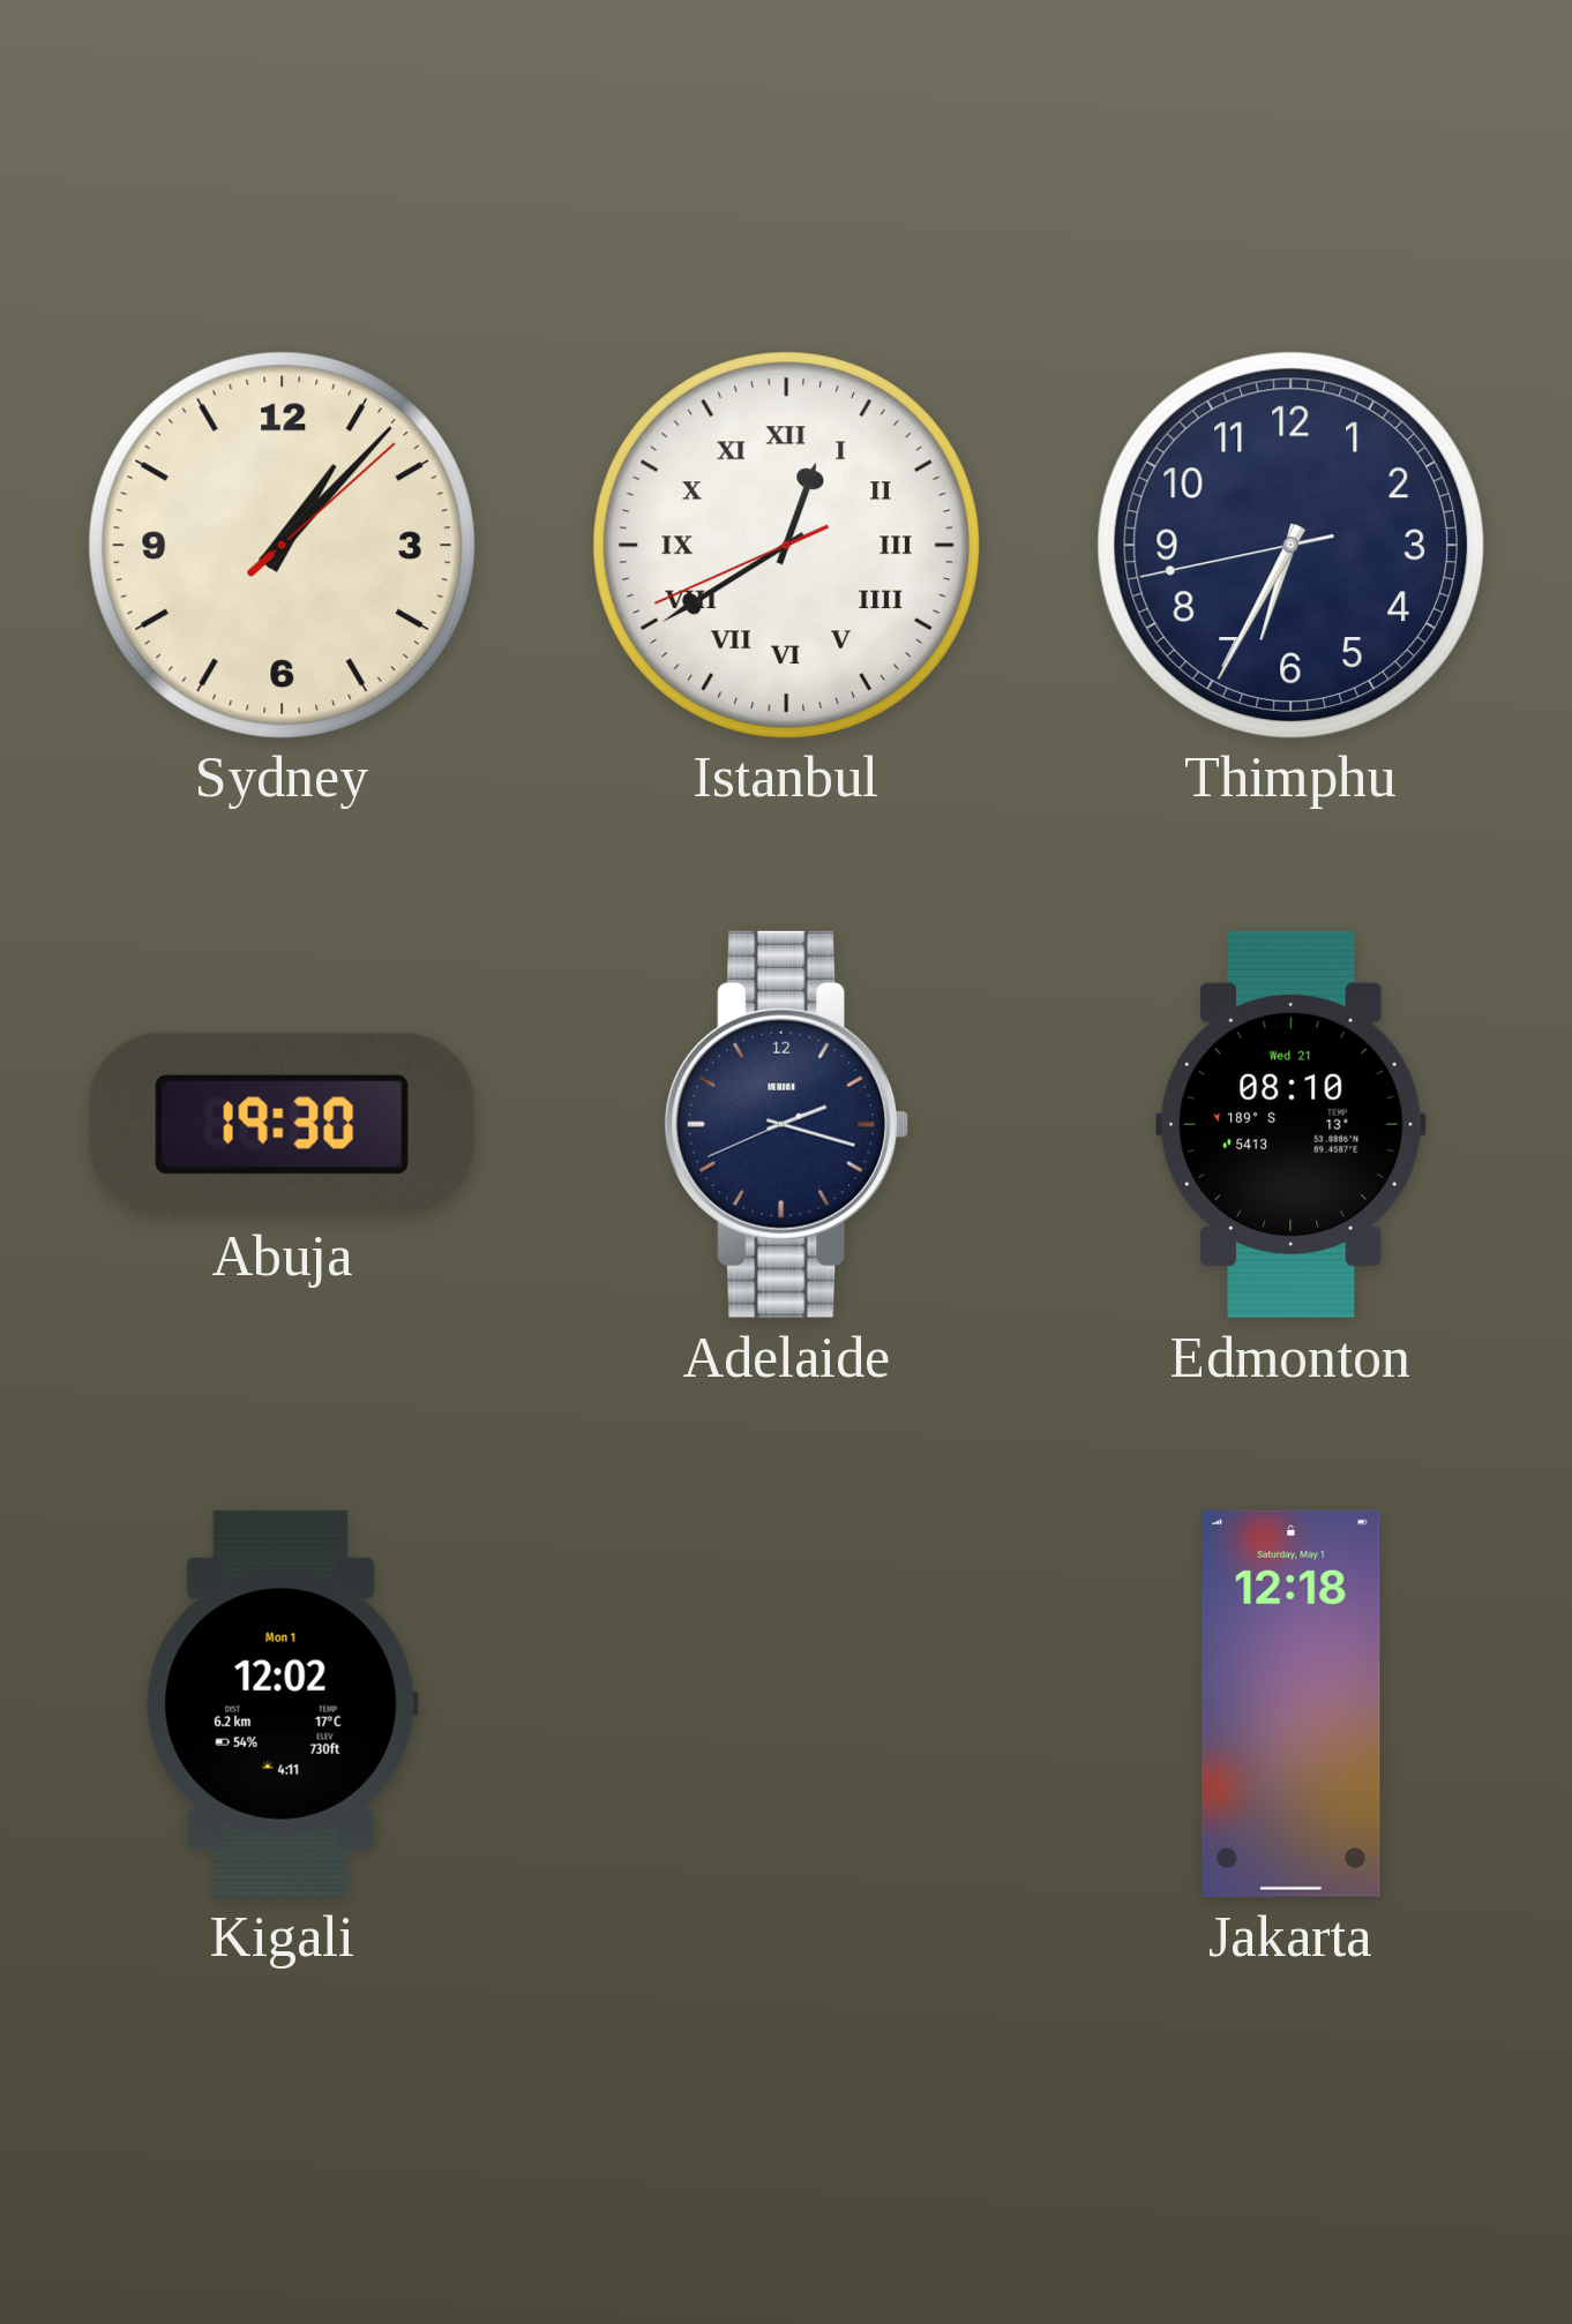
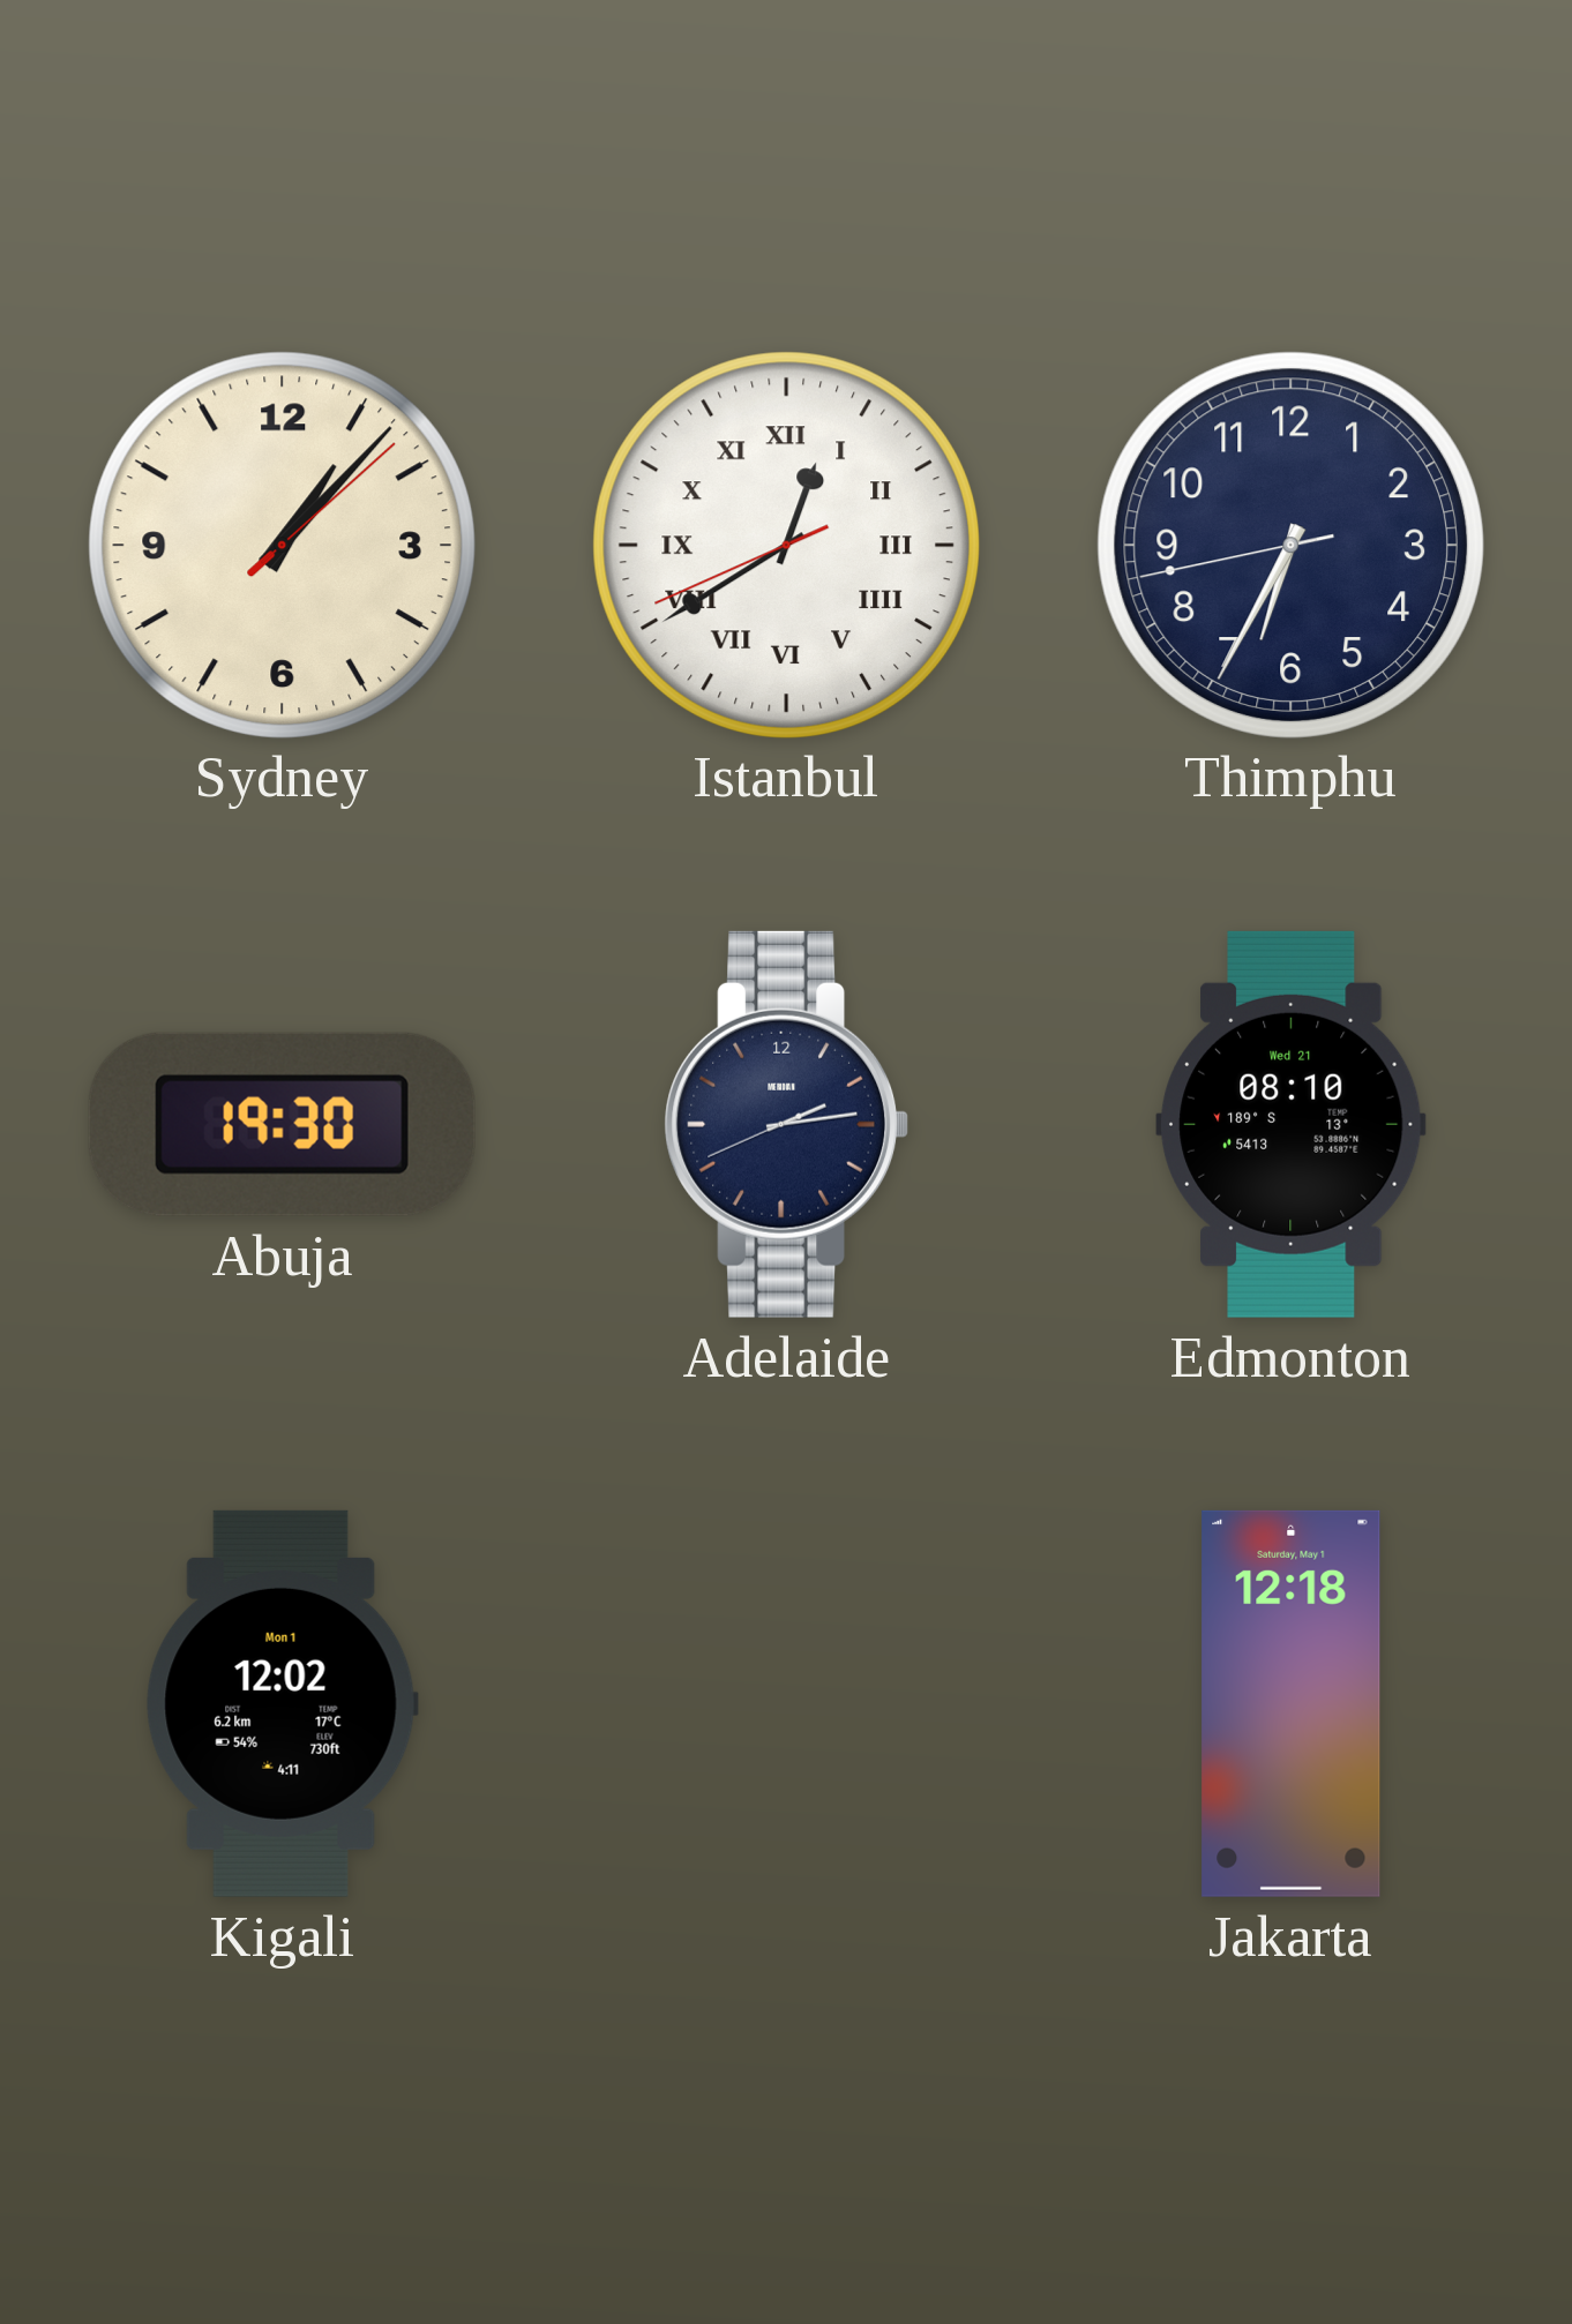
Adelaide: 2:17 -> 2:13
